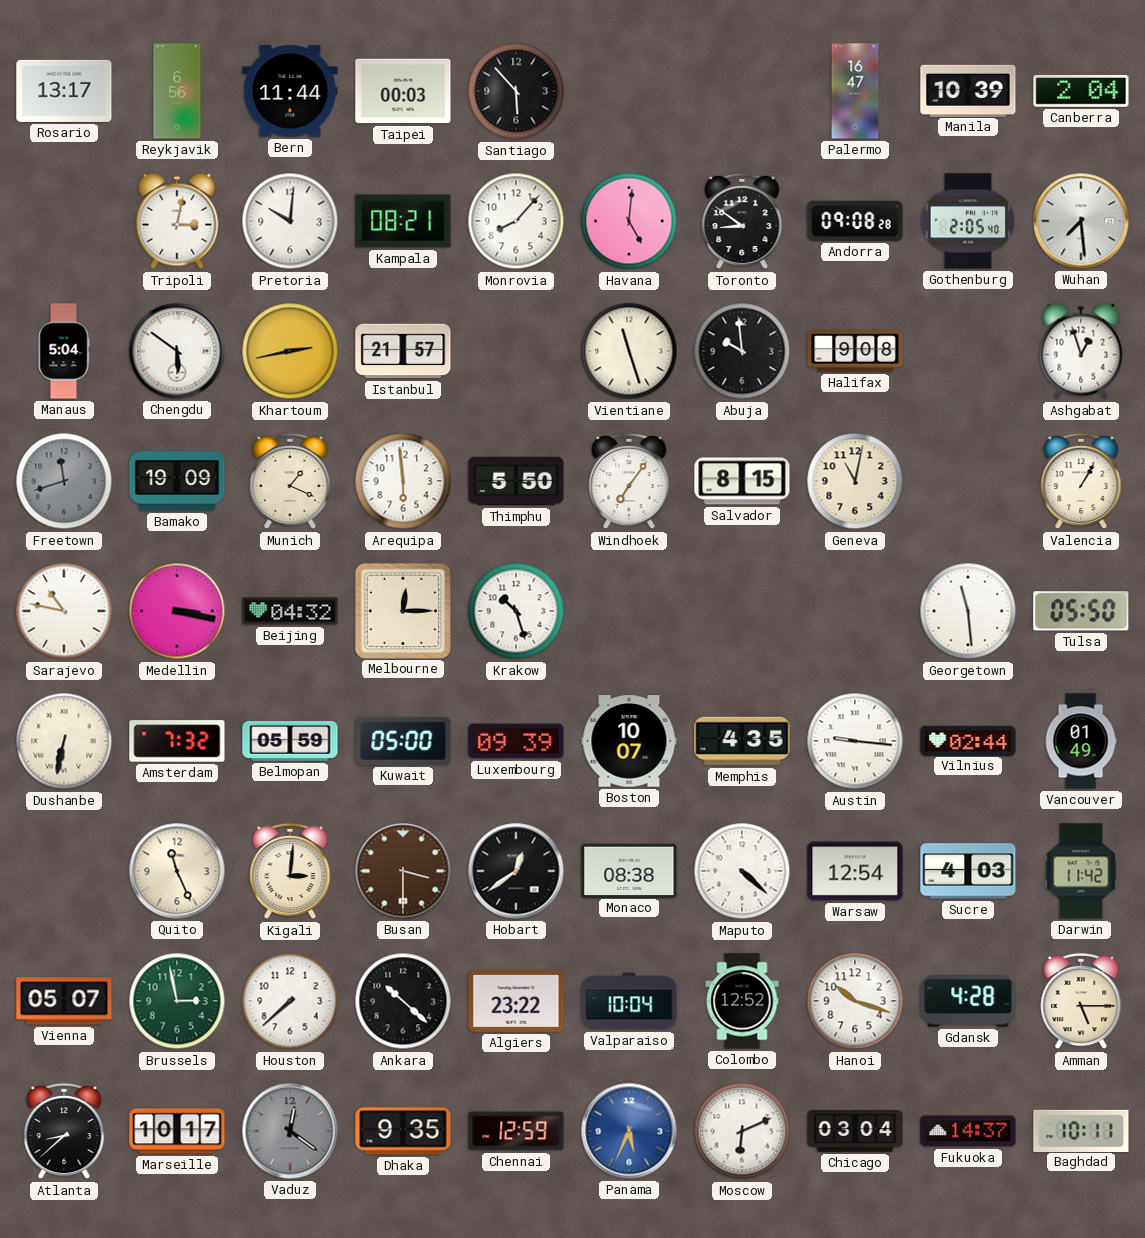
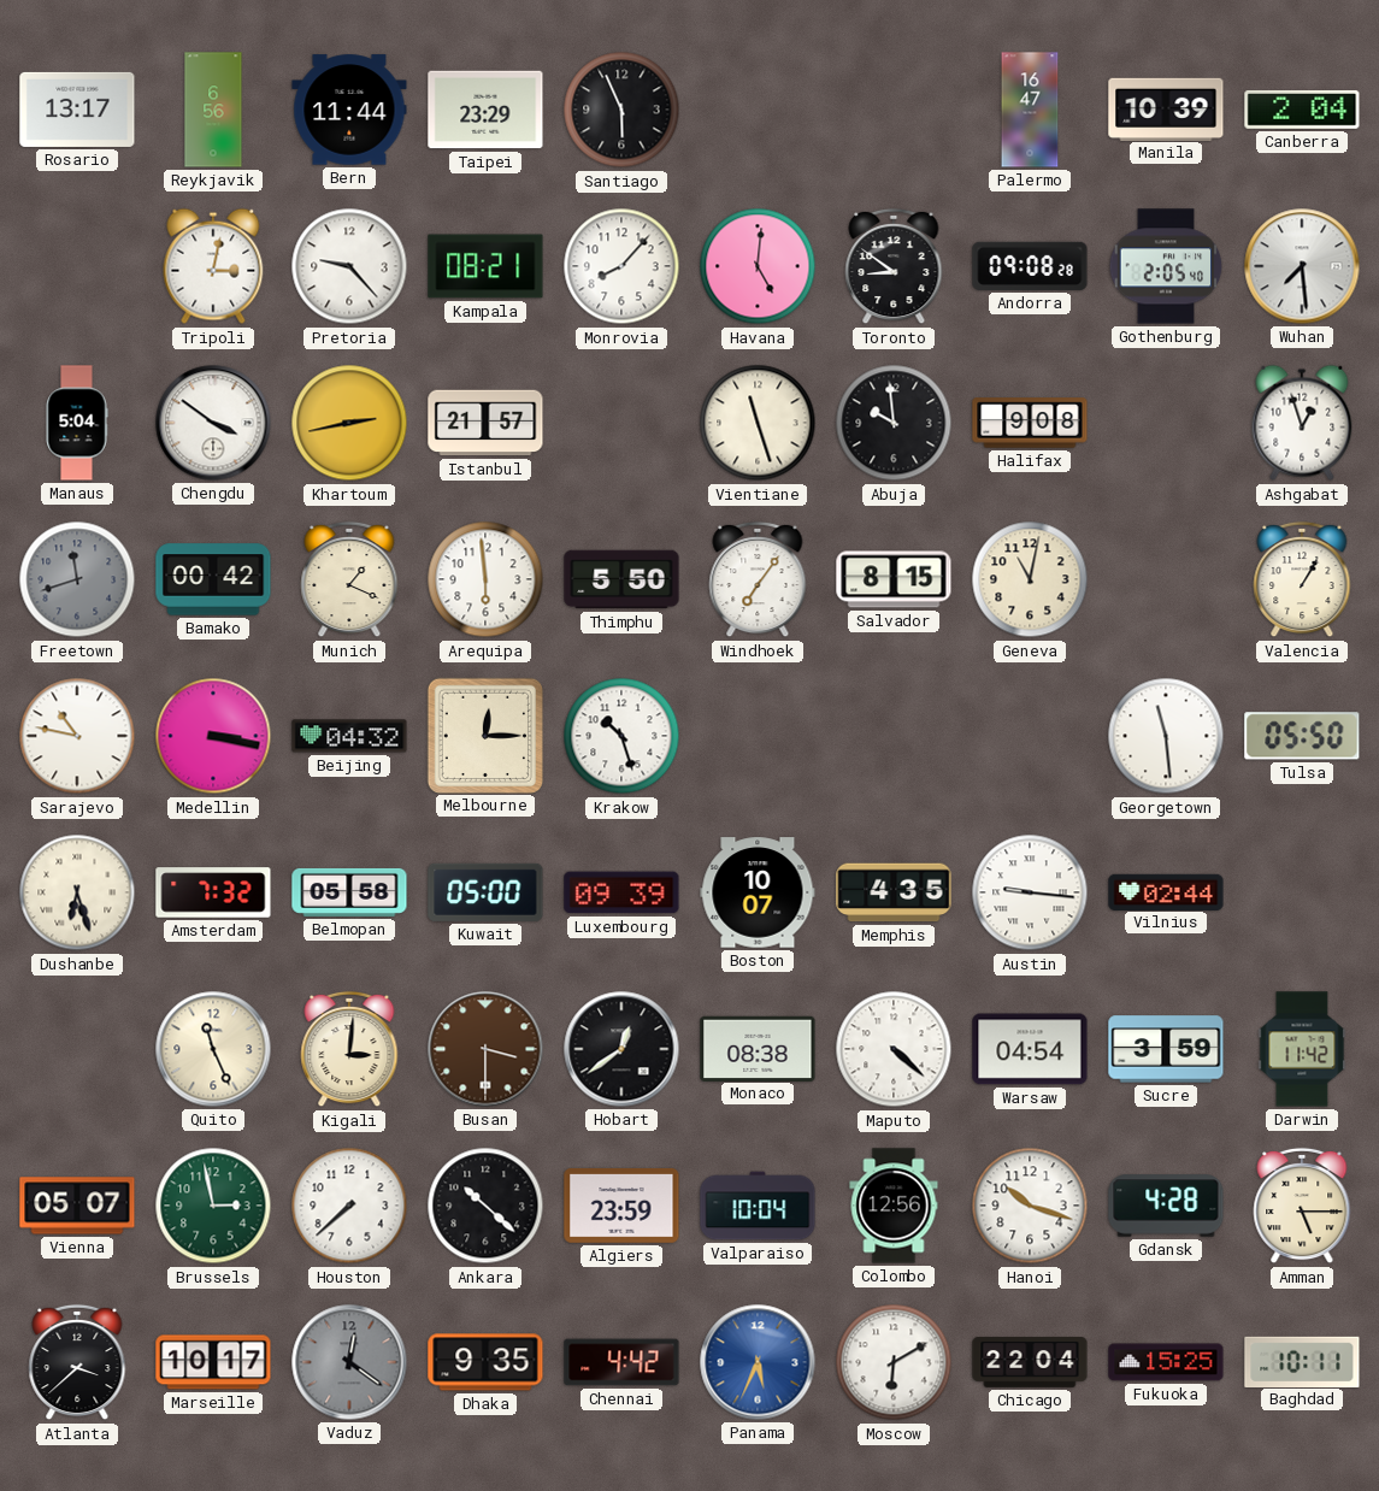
Taipei: 00:03 -> 23:29
Santiago: 5:53 -> 5:56
Pretoria: 10:01 -> 9:23
Chengdu: 5:51 -> 3:51
Bamako: 19:09 -> 00:42
Dushanbe: 6:32 -> 6:27
Belmopan: 05:59 -> 05:58
Vancouver: 01:49 -> none
Warsaw: 12:54 -> 04:54
Sucre: 4:03 -> 3:59
Algiers: 23:22 -> 23:59
Colombo: 12:52 -> 12:56
Atlanta: 8:38 -> 3:38
Chennai: 12:59 -> 4:42
Moscow: 6:11 -> 6:10
Chicago: 03:04 -> 22:04
Fukuoka: 14:37 -> 15:25
